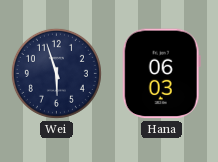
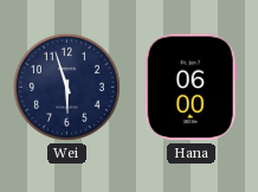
Hana: 06:03 -> 06:00
